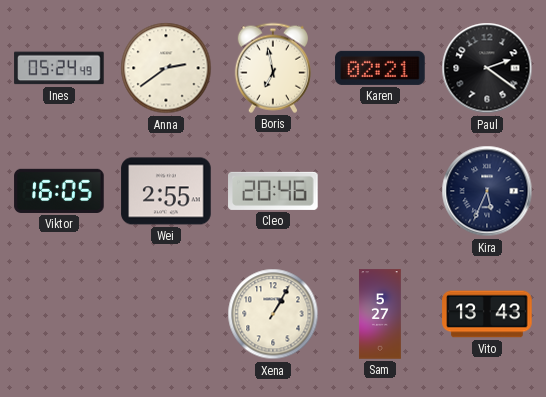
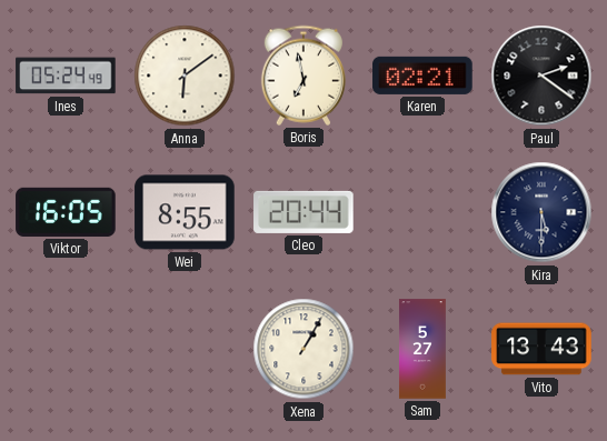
Anna: 2:39 -> 6:09
Wei: 2:55 -> 8:55
Cleo: 20:46 -> 20:44
Kira: 5:34 -> 5:30
